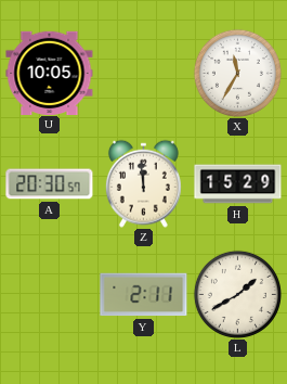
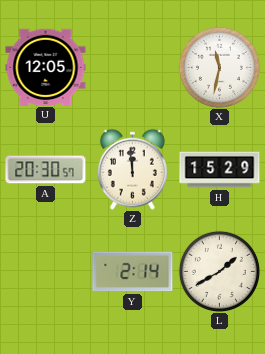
U: 10:05 -> 12:05
X: 11:35 -> 11:32
Y: 2:11 -> 2:14
